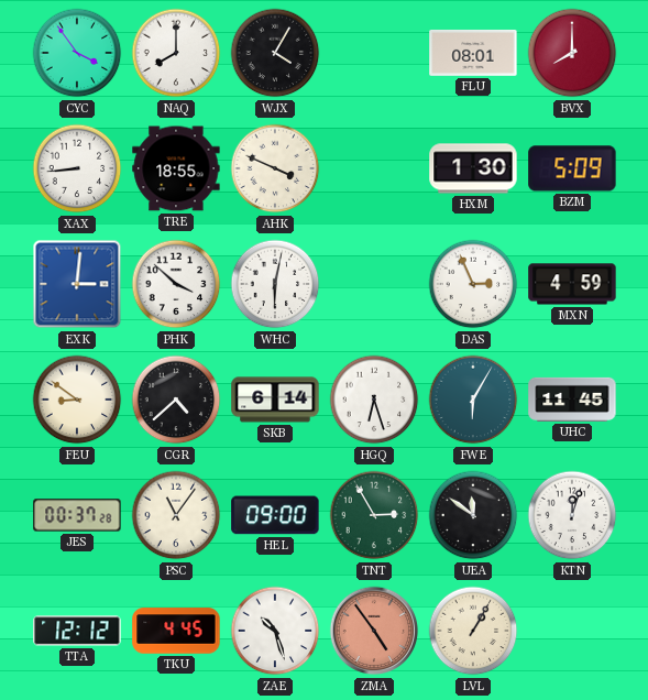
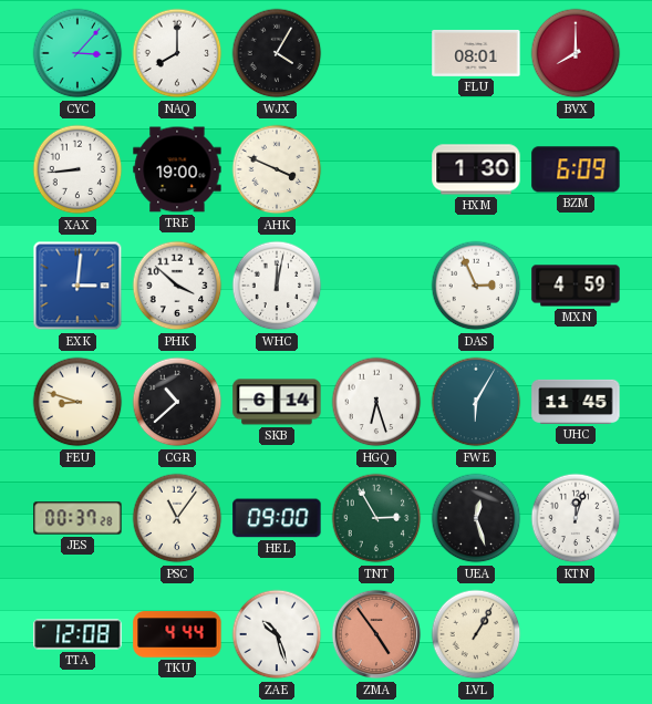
CYC: 3:54 -> 3:07
TRE: 18:55 -> 19:00
BZM: 5:09 -> 6:09
WHC: 6:02 -> 12:02
FEU: 8:51 -> 8:48
CGR: 4:38 -> 10:38
UEA: 11:51 -> 12:27
TTA: 12:12 -> 12:08
TKU: 4:45 -> 4:44
